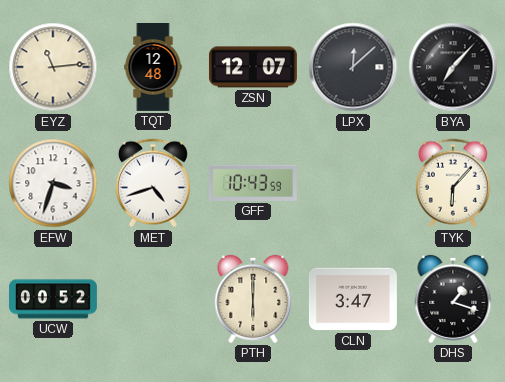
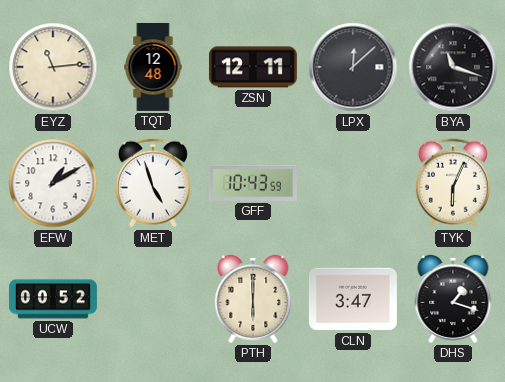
ZSN: 12:07 -> 12:11
BYA: 7:07 -> 11:18
EFW: 3:33 -> 1:10
MET: 4:42 -> 4:57
TYK: 6:07 -> 6:04
